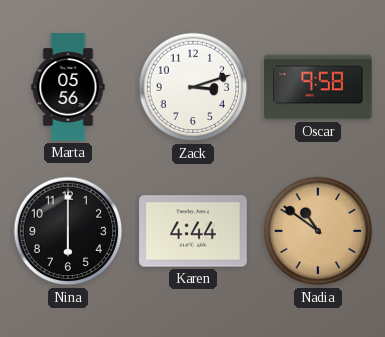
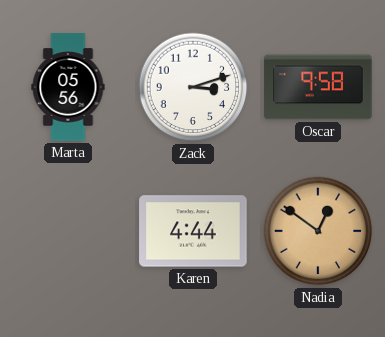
Nina: 6:00 -> none
Nadia: 10:51 -> 12:51
